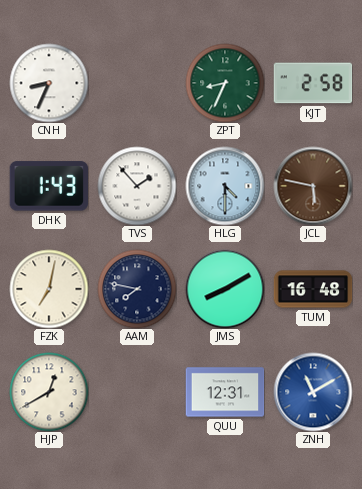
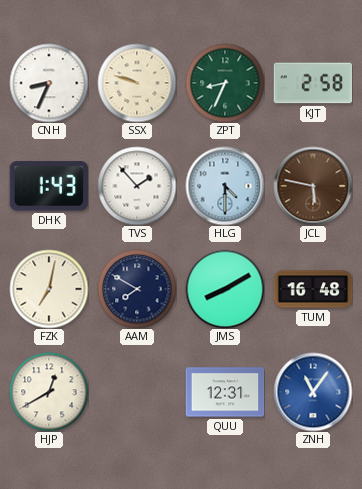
SSX: none -> 9:48
AAM: 7:47 -> 7:50
ZNH: 11:10 -> 11:06
